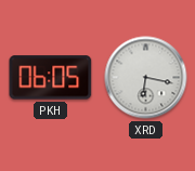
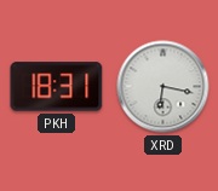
PKH: 06:05 -> 18:31
